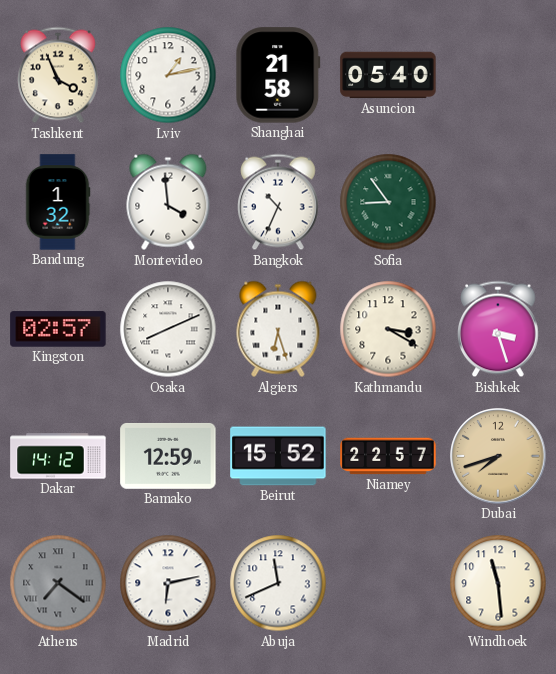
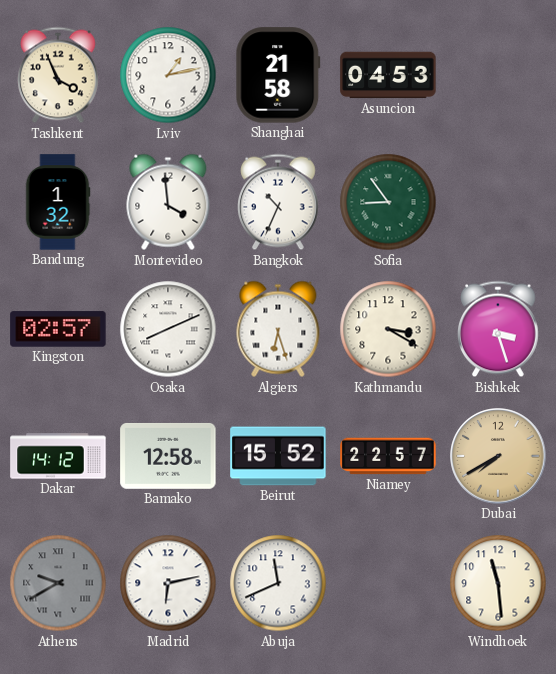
Asuncion: 05:40 -> 04:53
Bamako: 12:59 -> 12:58
Dubai: 7:42 -> 7:40
Athens: 7:21 -> 9:40
